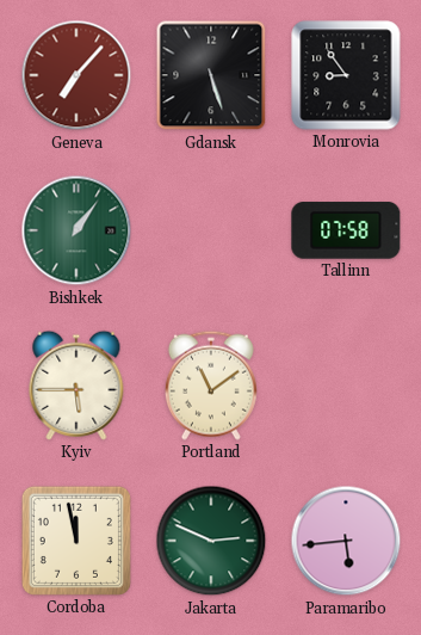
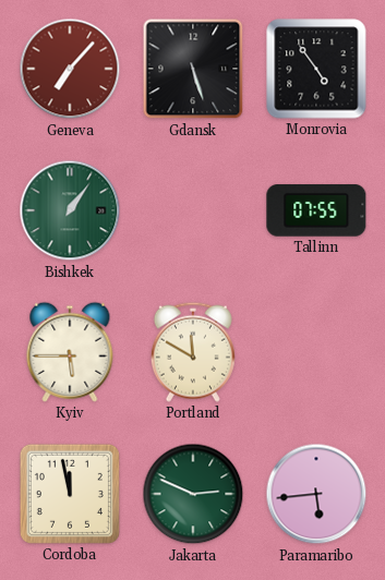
Monrovia: 8:54 -> 4:54
Tallinn: 07:58 -> 07:55
Portland: 11:09 -> 11:50
